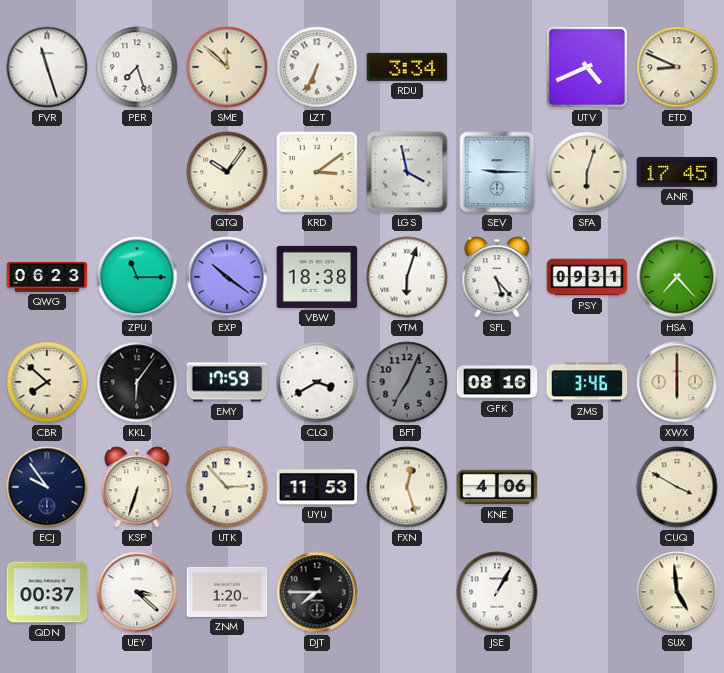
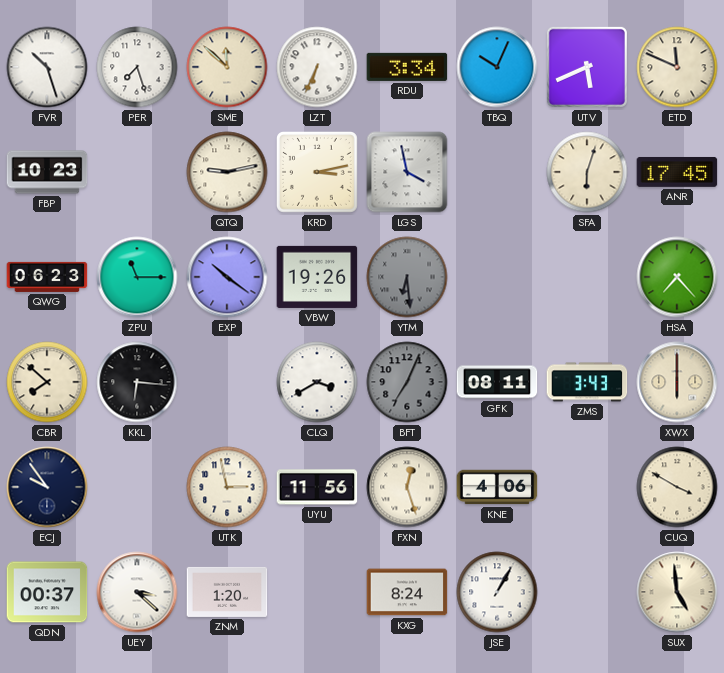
FVR: 11:27 -> 10:27
TBQ: none -> 10:04
UTV: 4:41 -> 5:41
ETD: 8:49 -> 11:49
FBP: none -> 10:23
QTQ: 10:06 -> 9:13
KRD: 3:09 -> 3:13
SEV: 9:15 -> none
VBW: 18:38 -> 19:26
YTM: 6:03 -> 6:29
YTM dial: white -> grey
SFL: 5:23 -> none
PSY: 09:31 -> none
KKL: 6:06 -> 6:16
EMY: 17:59 -> none
GFK: 08:16 -> 08:11
ZMS: 3:46 -> 3:43
KSP: 6:33 -> none
UTK: 2:53 -> 2:58
UYU: 11:53 -> 11:56
DJT: 7:45 -> none
KXG: none -> 8:24
